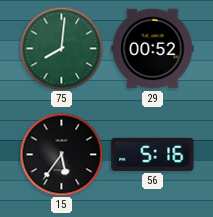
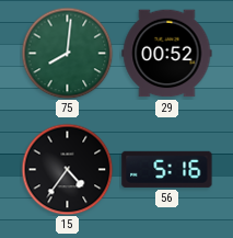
15: 5:36 -> 4:36
